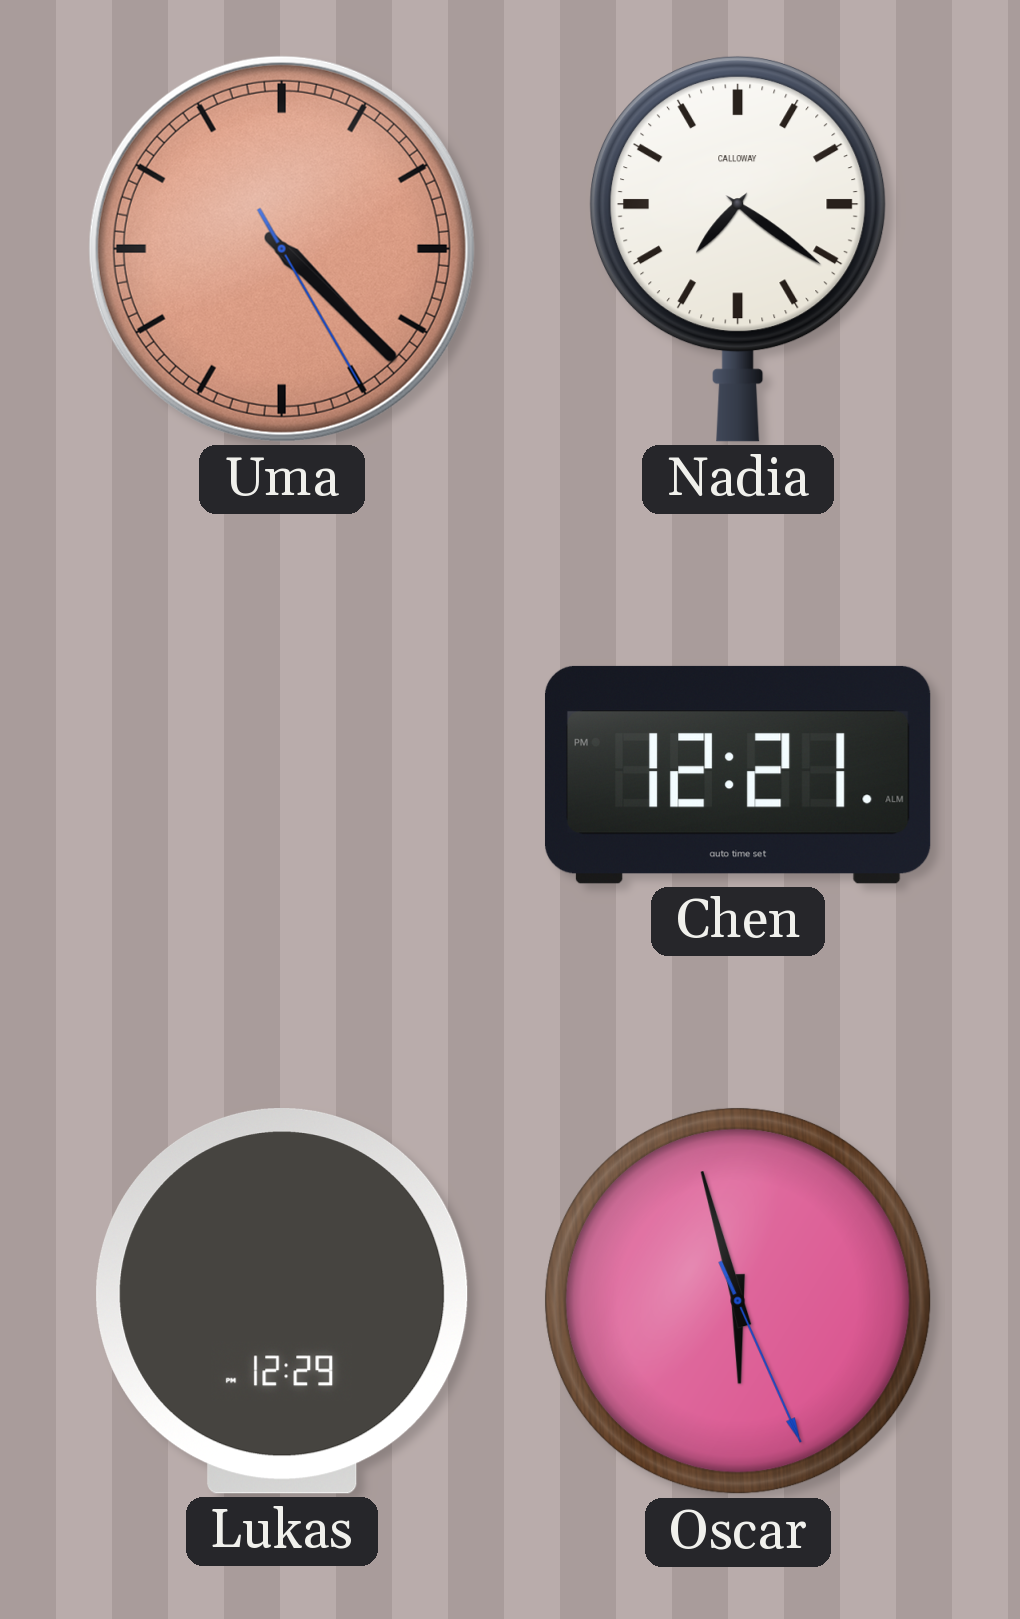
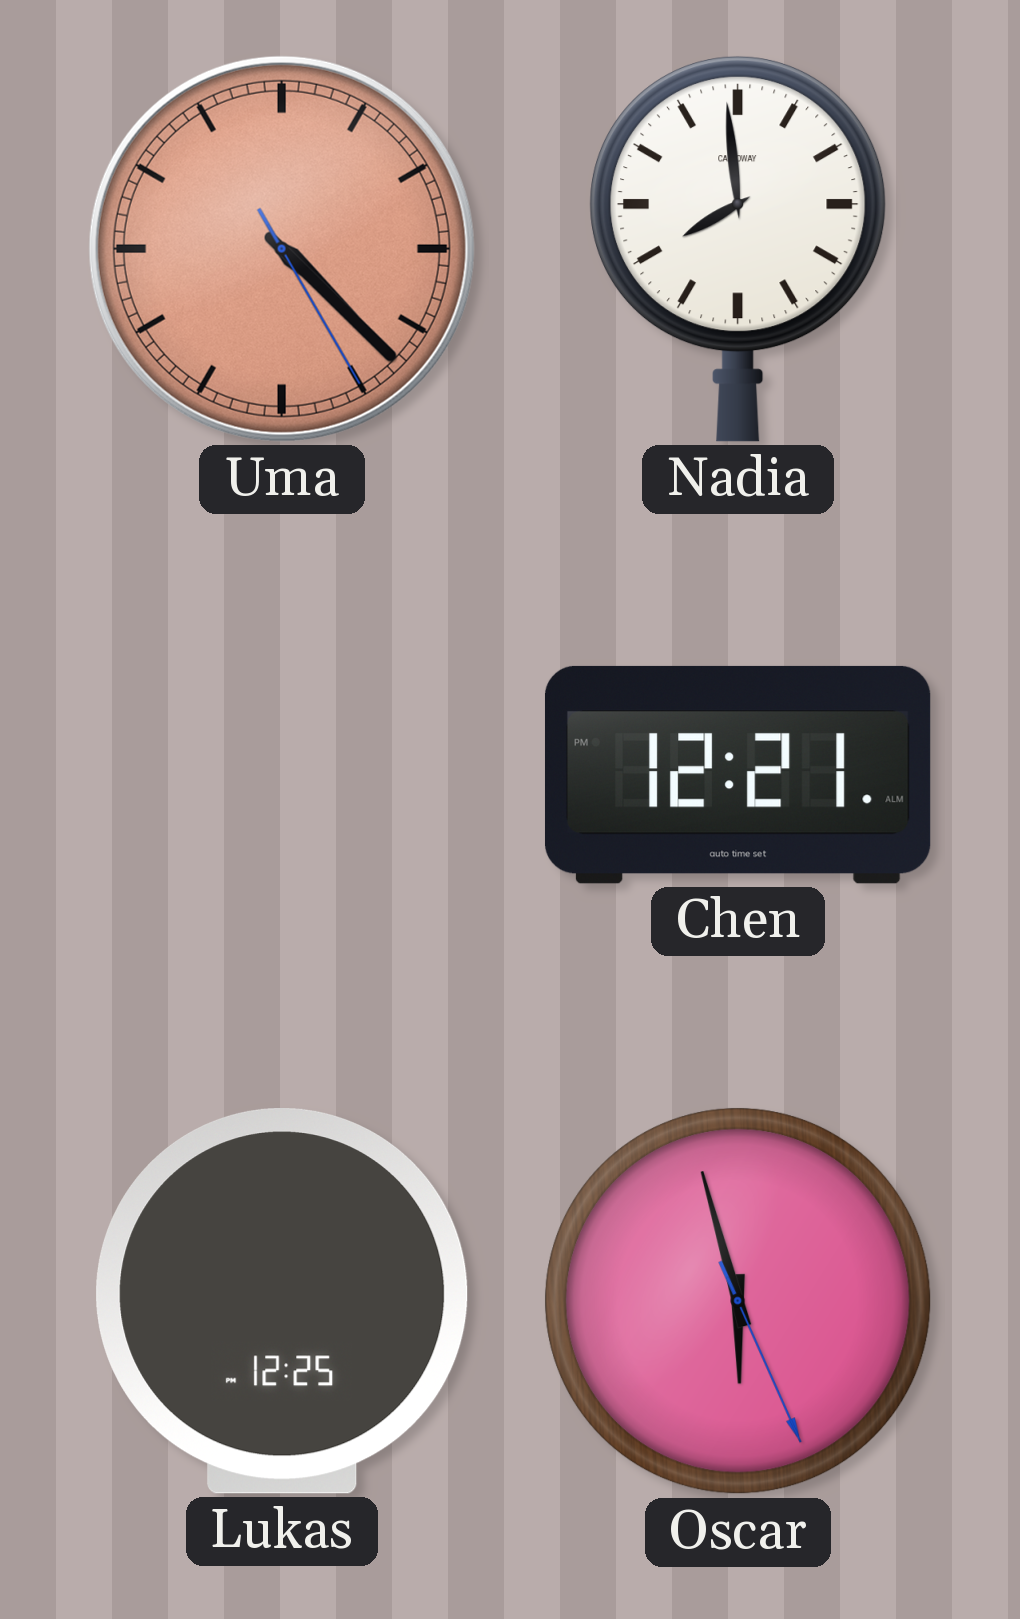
Nadia: 7:21 -> 7:59
Lukas: 12:29 -> 12:25
